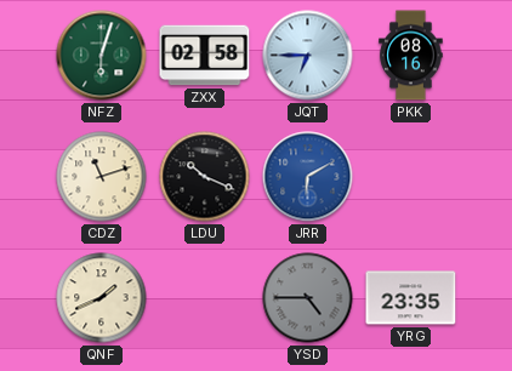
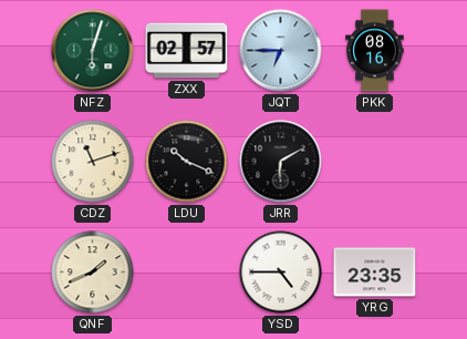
ZXX: 02:58 -> 02:57
JRR dial: blue -> black
YSD dial: grey -> white
